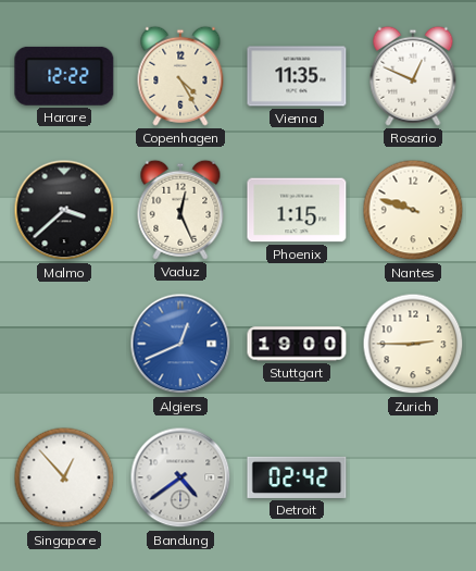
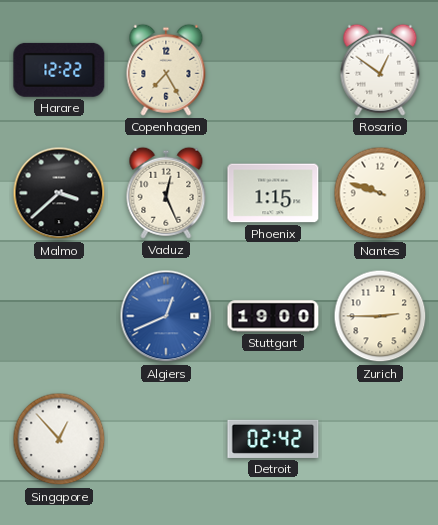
Copenhagen: 4:25 -> 7:25
Vienna: 11:35 -> none
Rosario: 12:49 -> 12:51
Bandung: 4:39 -> none
